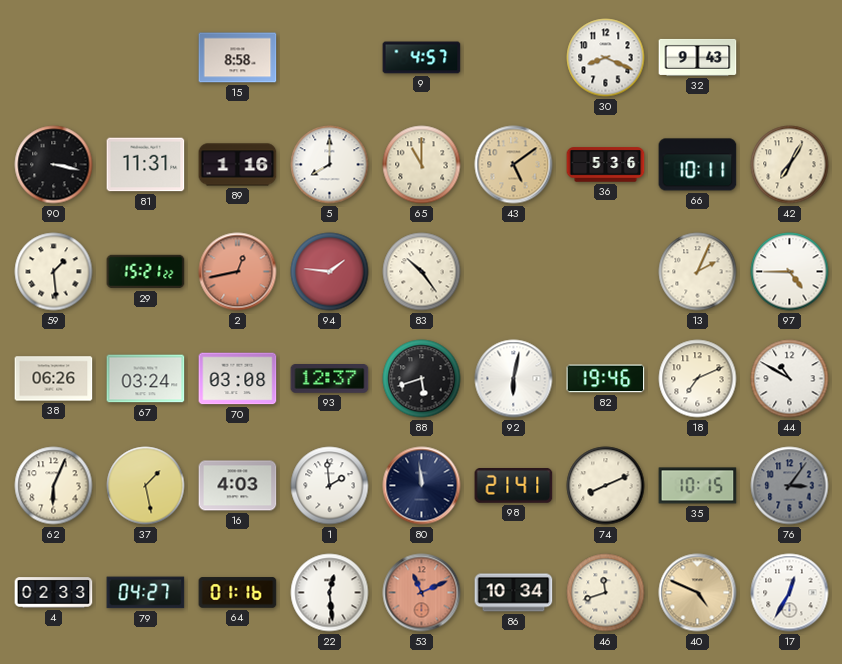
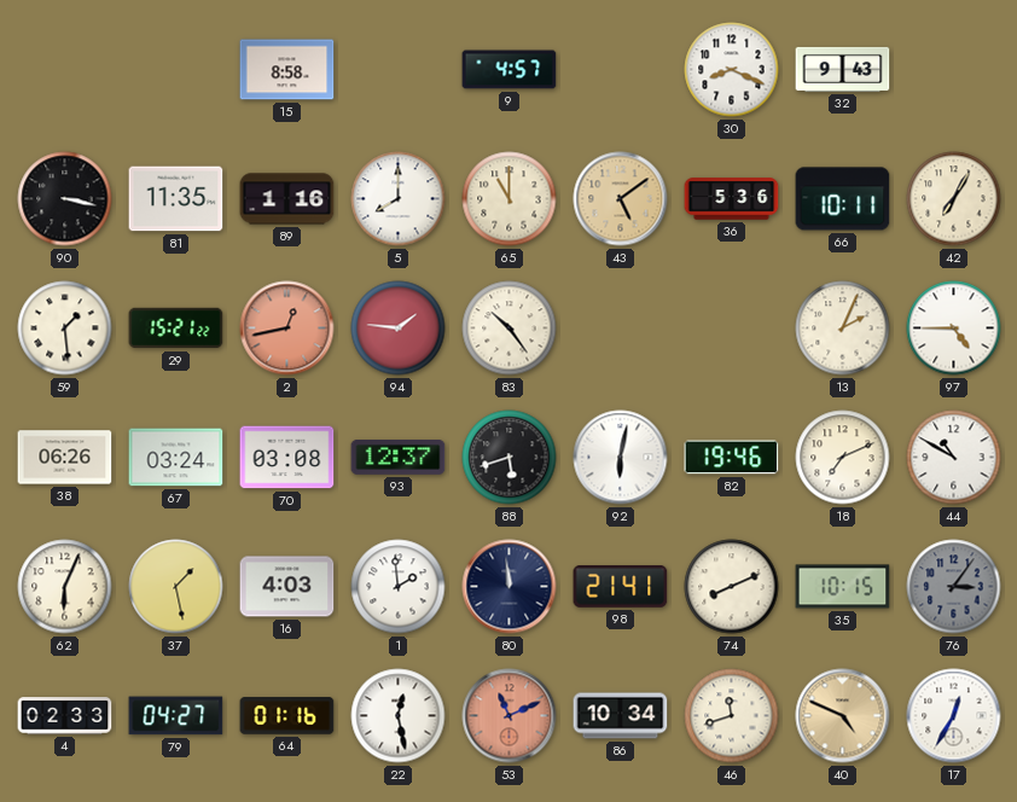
81: 11:31 -> 11:35
22: 12:29 -> 12:28
